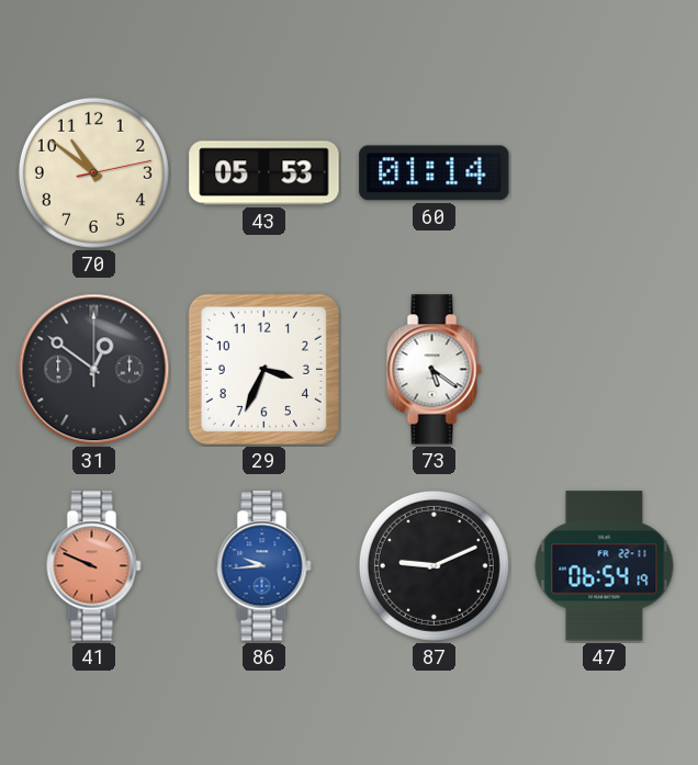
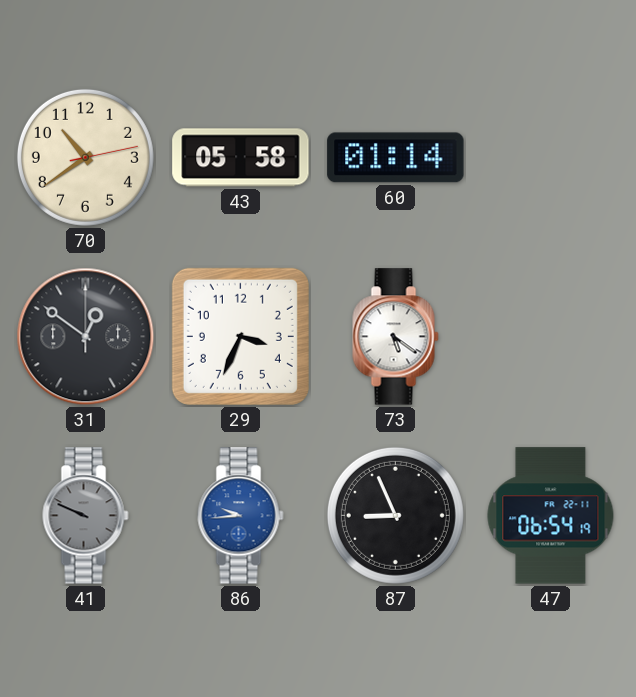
70: 10:51 -> 10:39
43: 05:53 -> 05:58
41 dial: salmon -> grey
87: 9:11 -> 8:56
